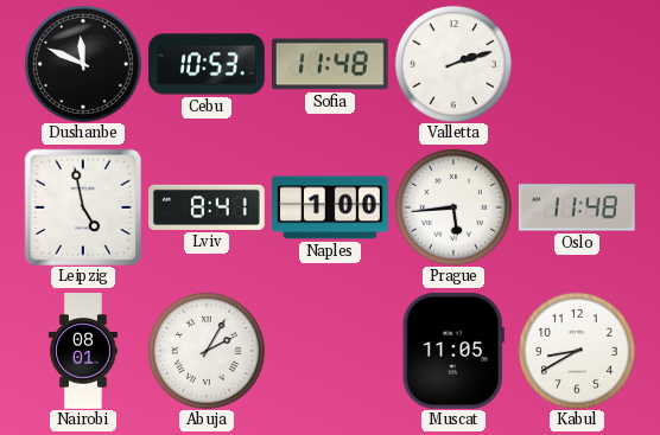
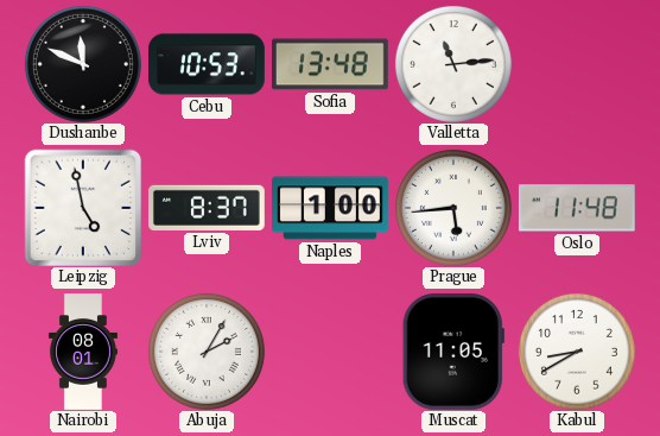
Sofia: 11:48 -> 13:48
Valletta: 2:12 -> 11:14
Lviv: 8:41 -> 8:37
